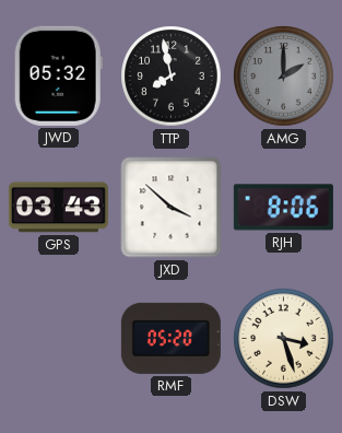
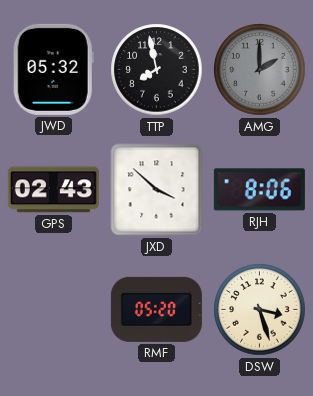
GPS: 03:43 -> 02:43
